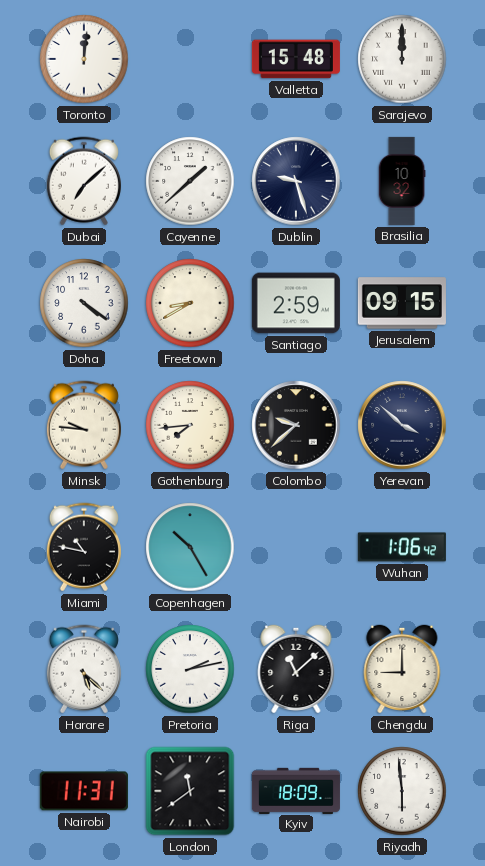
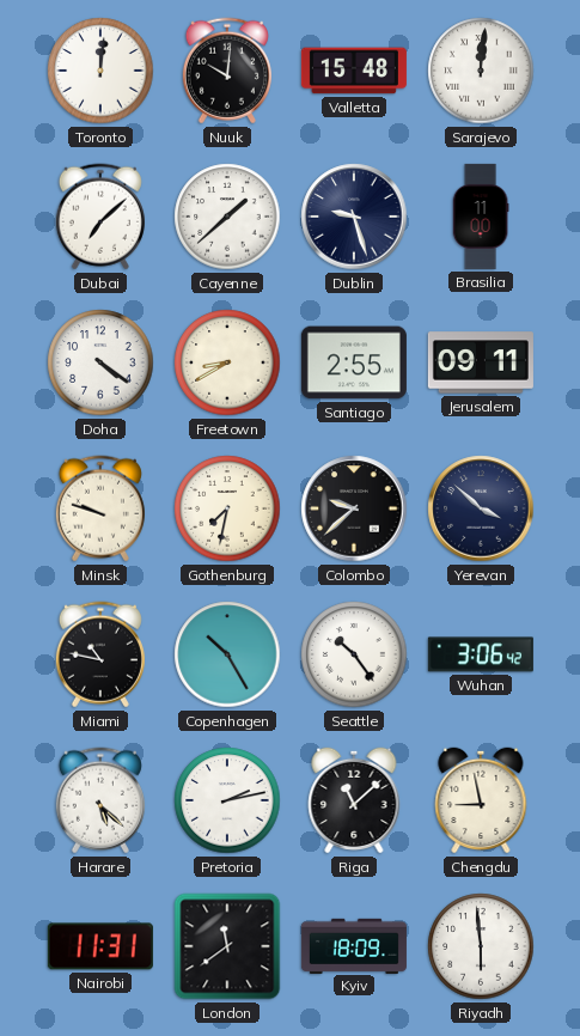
Nuuk: none -> 10:01
Sarajevo: 12:00 -> 12:01
Brasilia: 10:32 -> 11:00
Santiago: 2:59 -> 2:55
Jerusalem: 09:15 -> 09:11
Minsk: 9:46 -> 9:48
Gothenburg: 7:44 -> 7:32
Seattle: none -> 10:24
Wuhan: 1:06 -> 3:06
Chengdu: 9:00 -> 8:58
